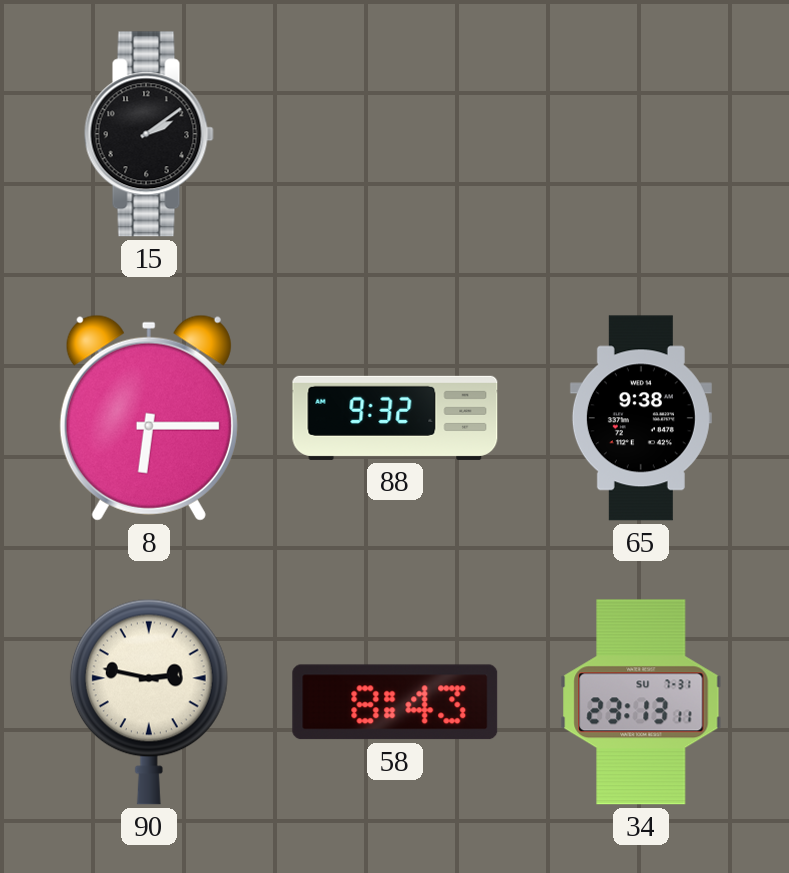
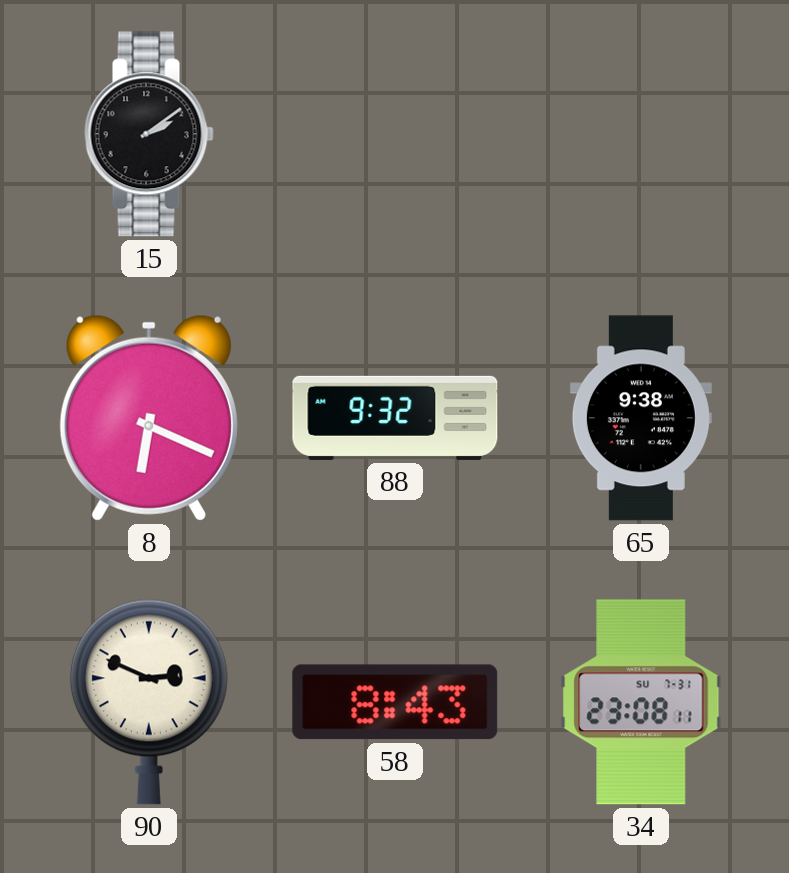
8: 6:15 -> 6:19
90: 2:47 -> 2:49
34: 23:13 -> 23:08
